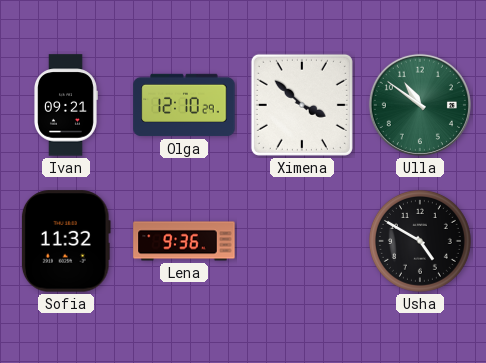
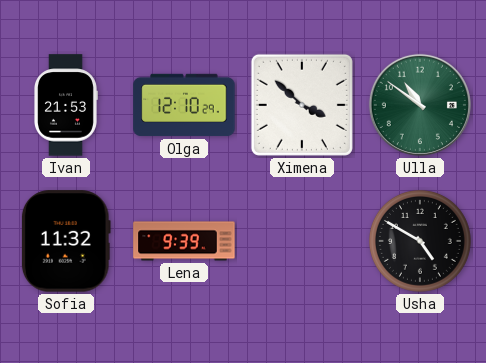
Ivan: 09:21 -> 21:53
Lena: 9:36 -> 9:39
